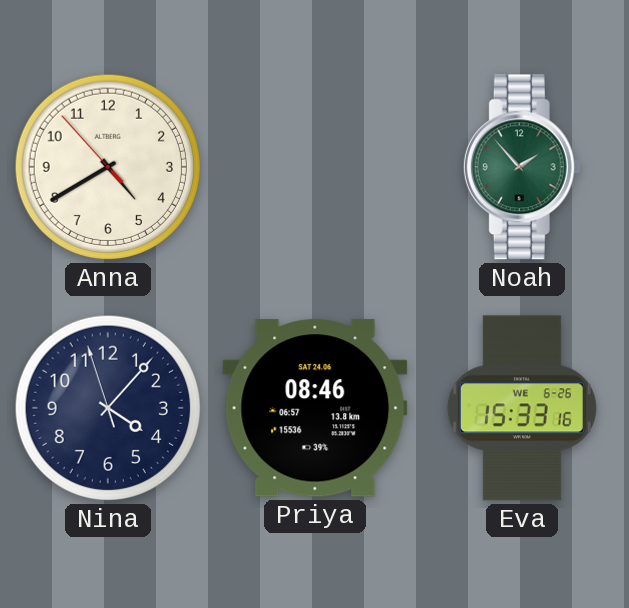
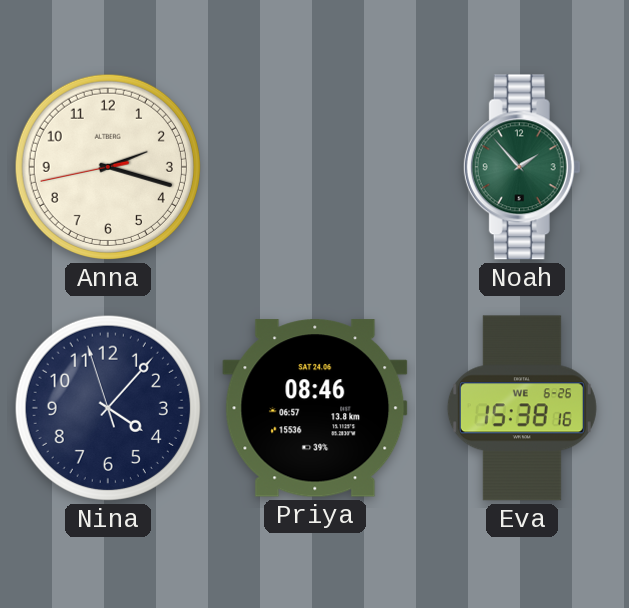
Anna: 4:39 -> 2:17
Eva: 15:33 -> 15:38
